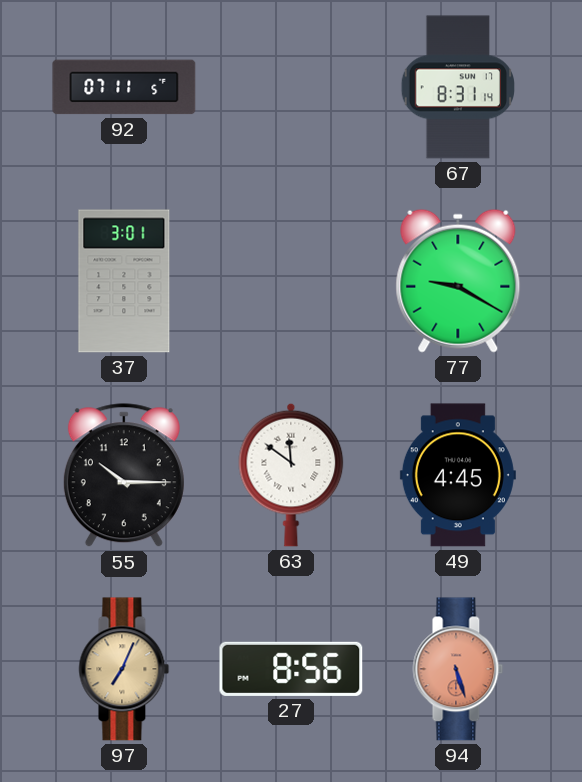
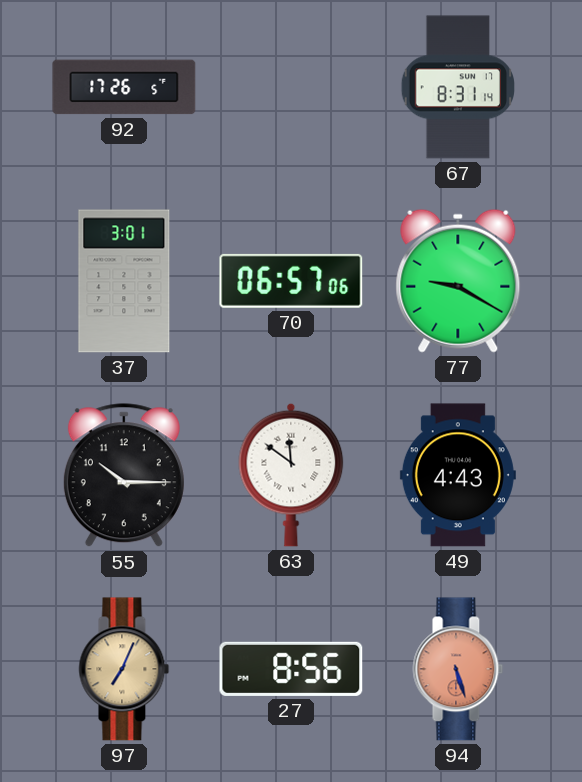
92: 07:11 -> 17:26
70: none -> 06:57
49: 4:45 -> 4:43
